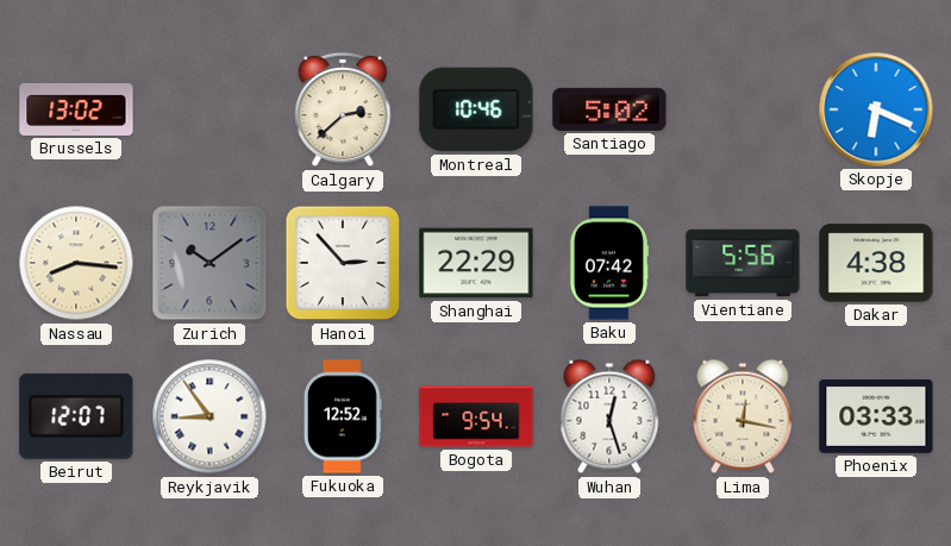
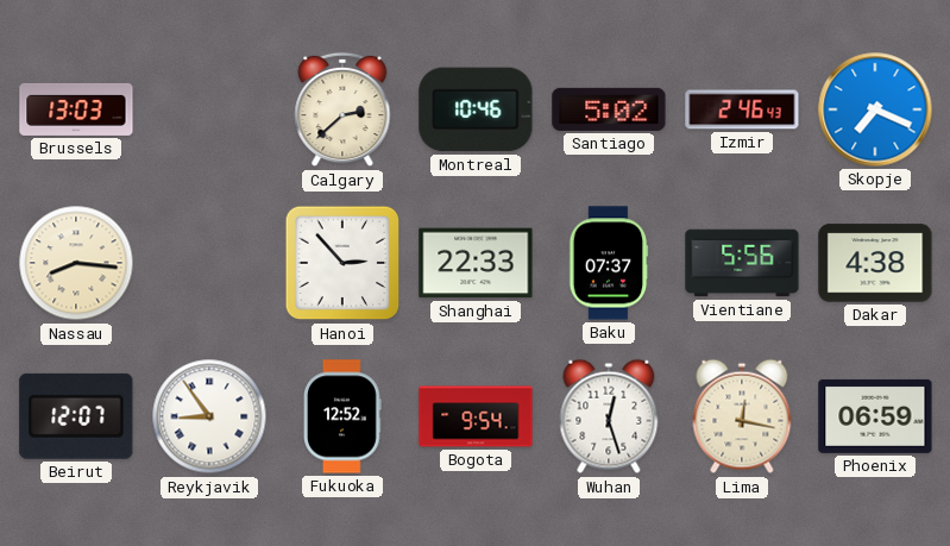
Brussels: 13:02 -> 13:03
Izmir: none -> 2:46
Skopje: 6:19 -> 7:19
Zurich: 10:09 -> none
Shanghai: 22:29 -> 22:33
Baku: 07:42 -> 07:37
Phoenix: 03:33 -> 06:59
